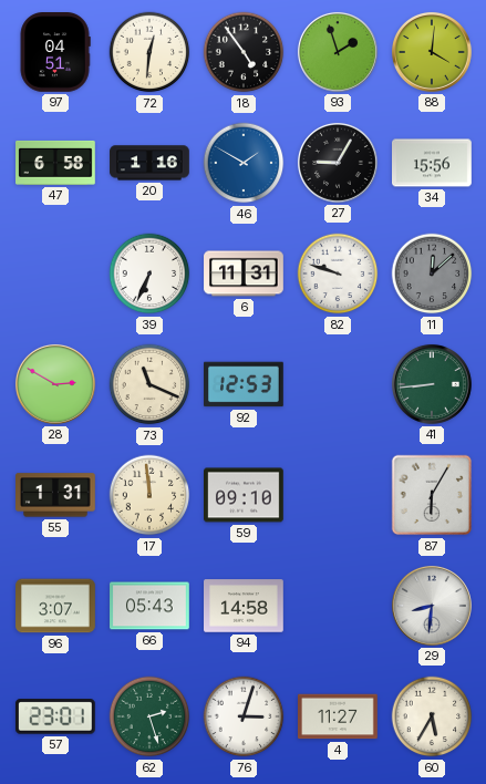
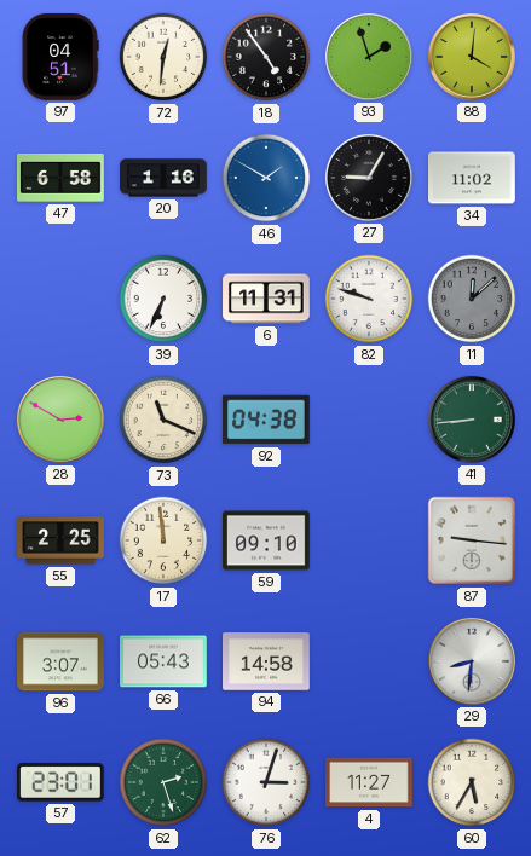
34: 15:56 -> 11:02
92: 12:53 -> 04:38
55: 1:31 -> 2:25
87: 6:05 -> 9:16
